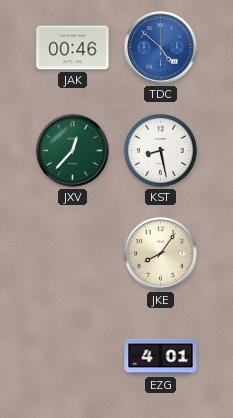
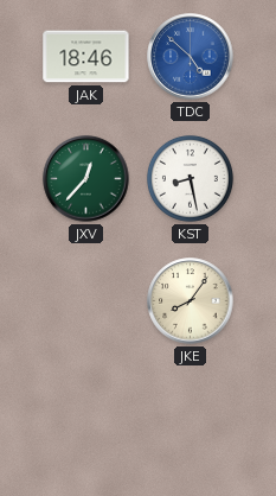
JAK: 00:46 -> 18:46
EZG: 4:01 -> none
